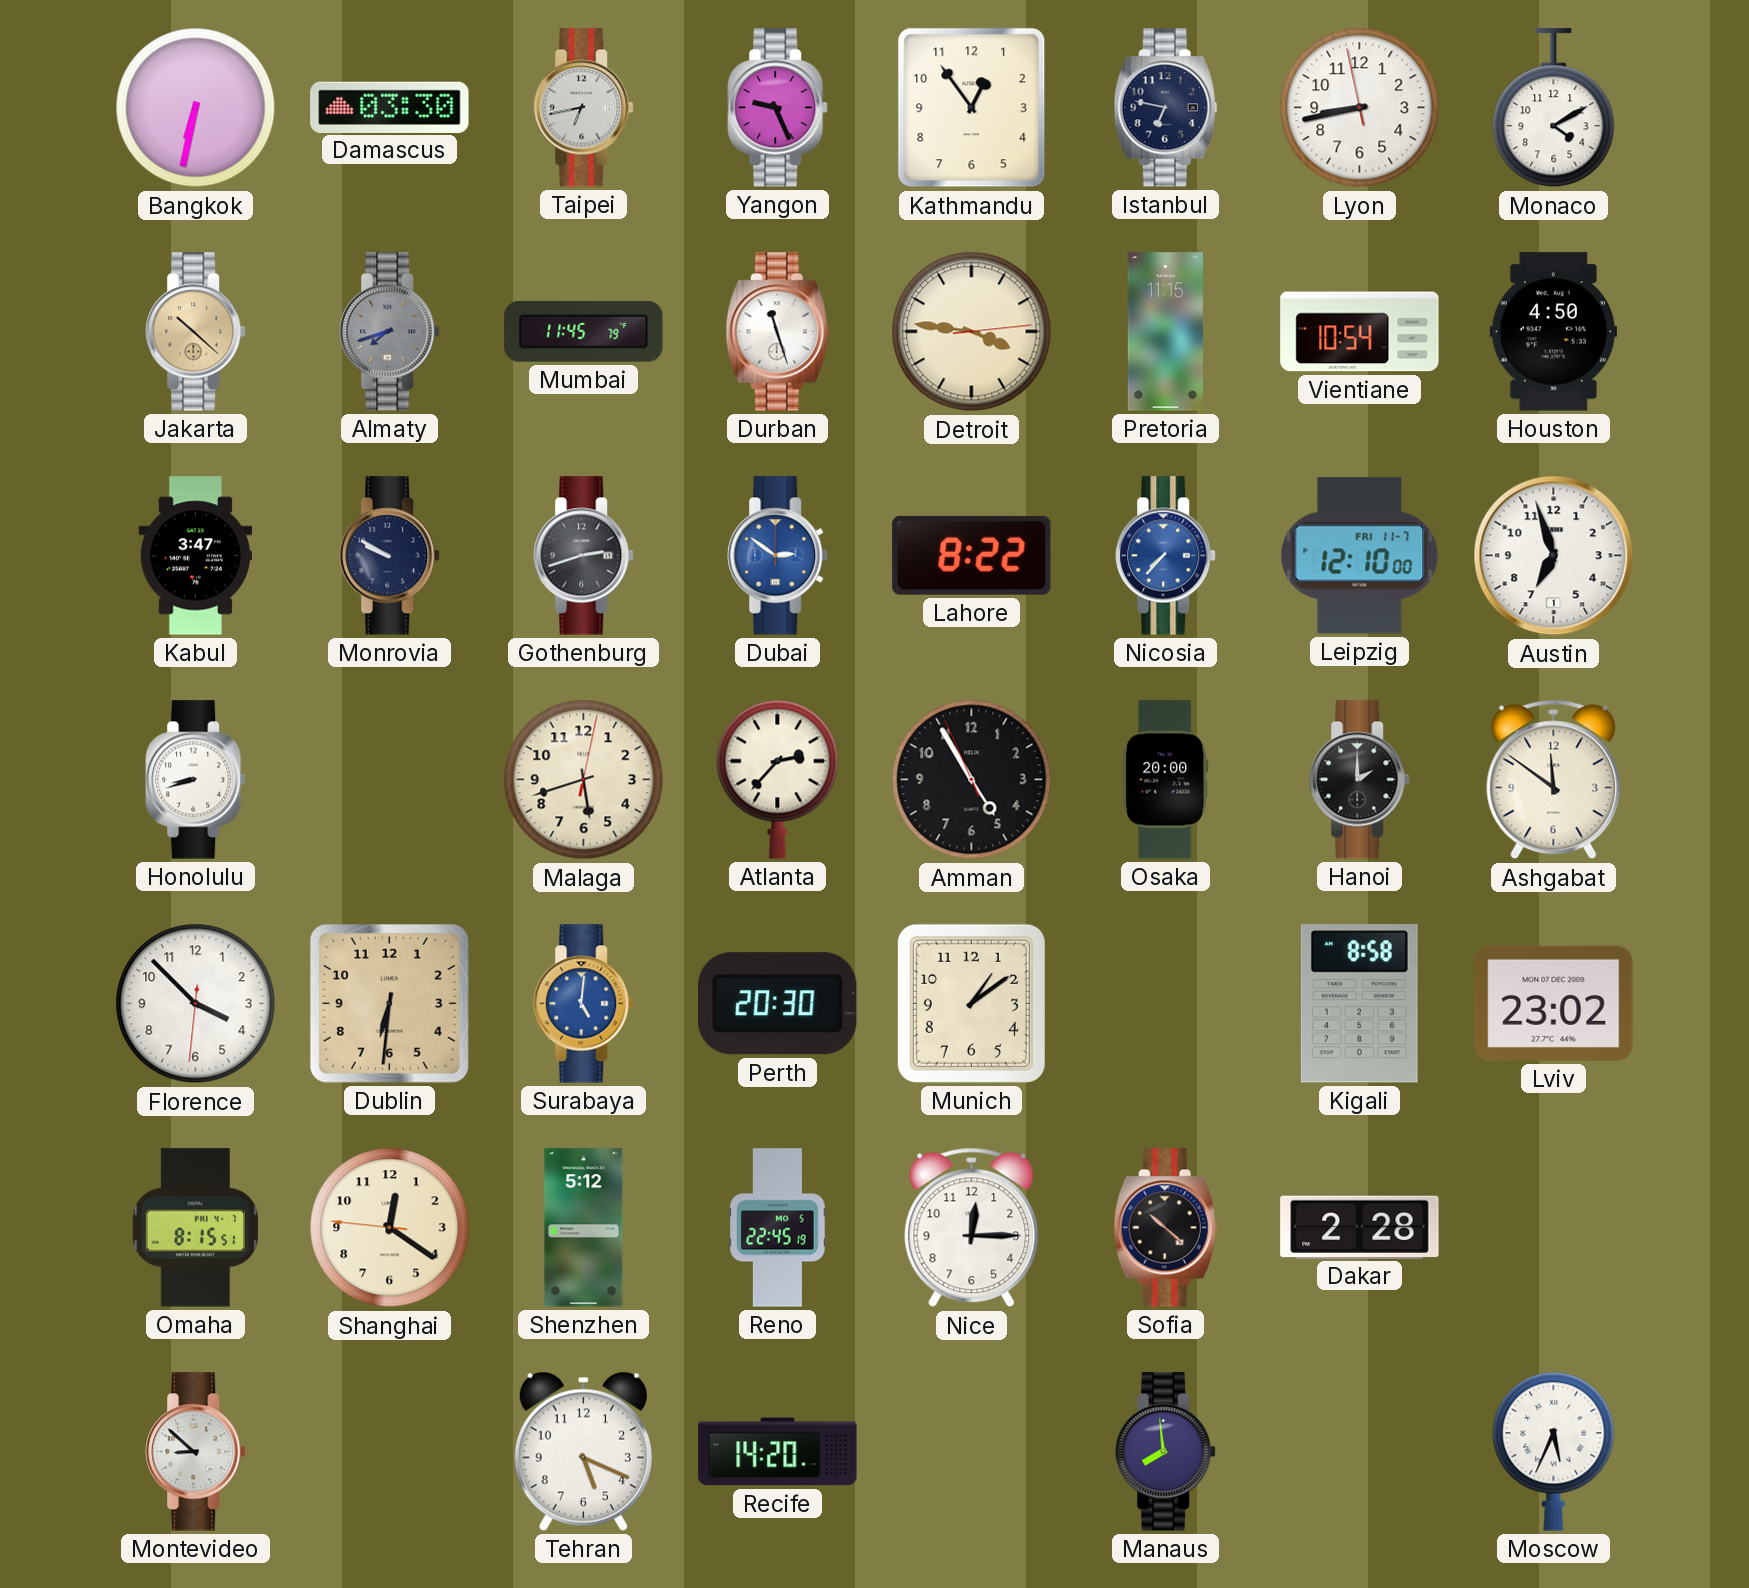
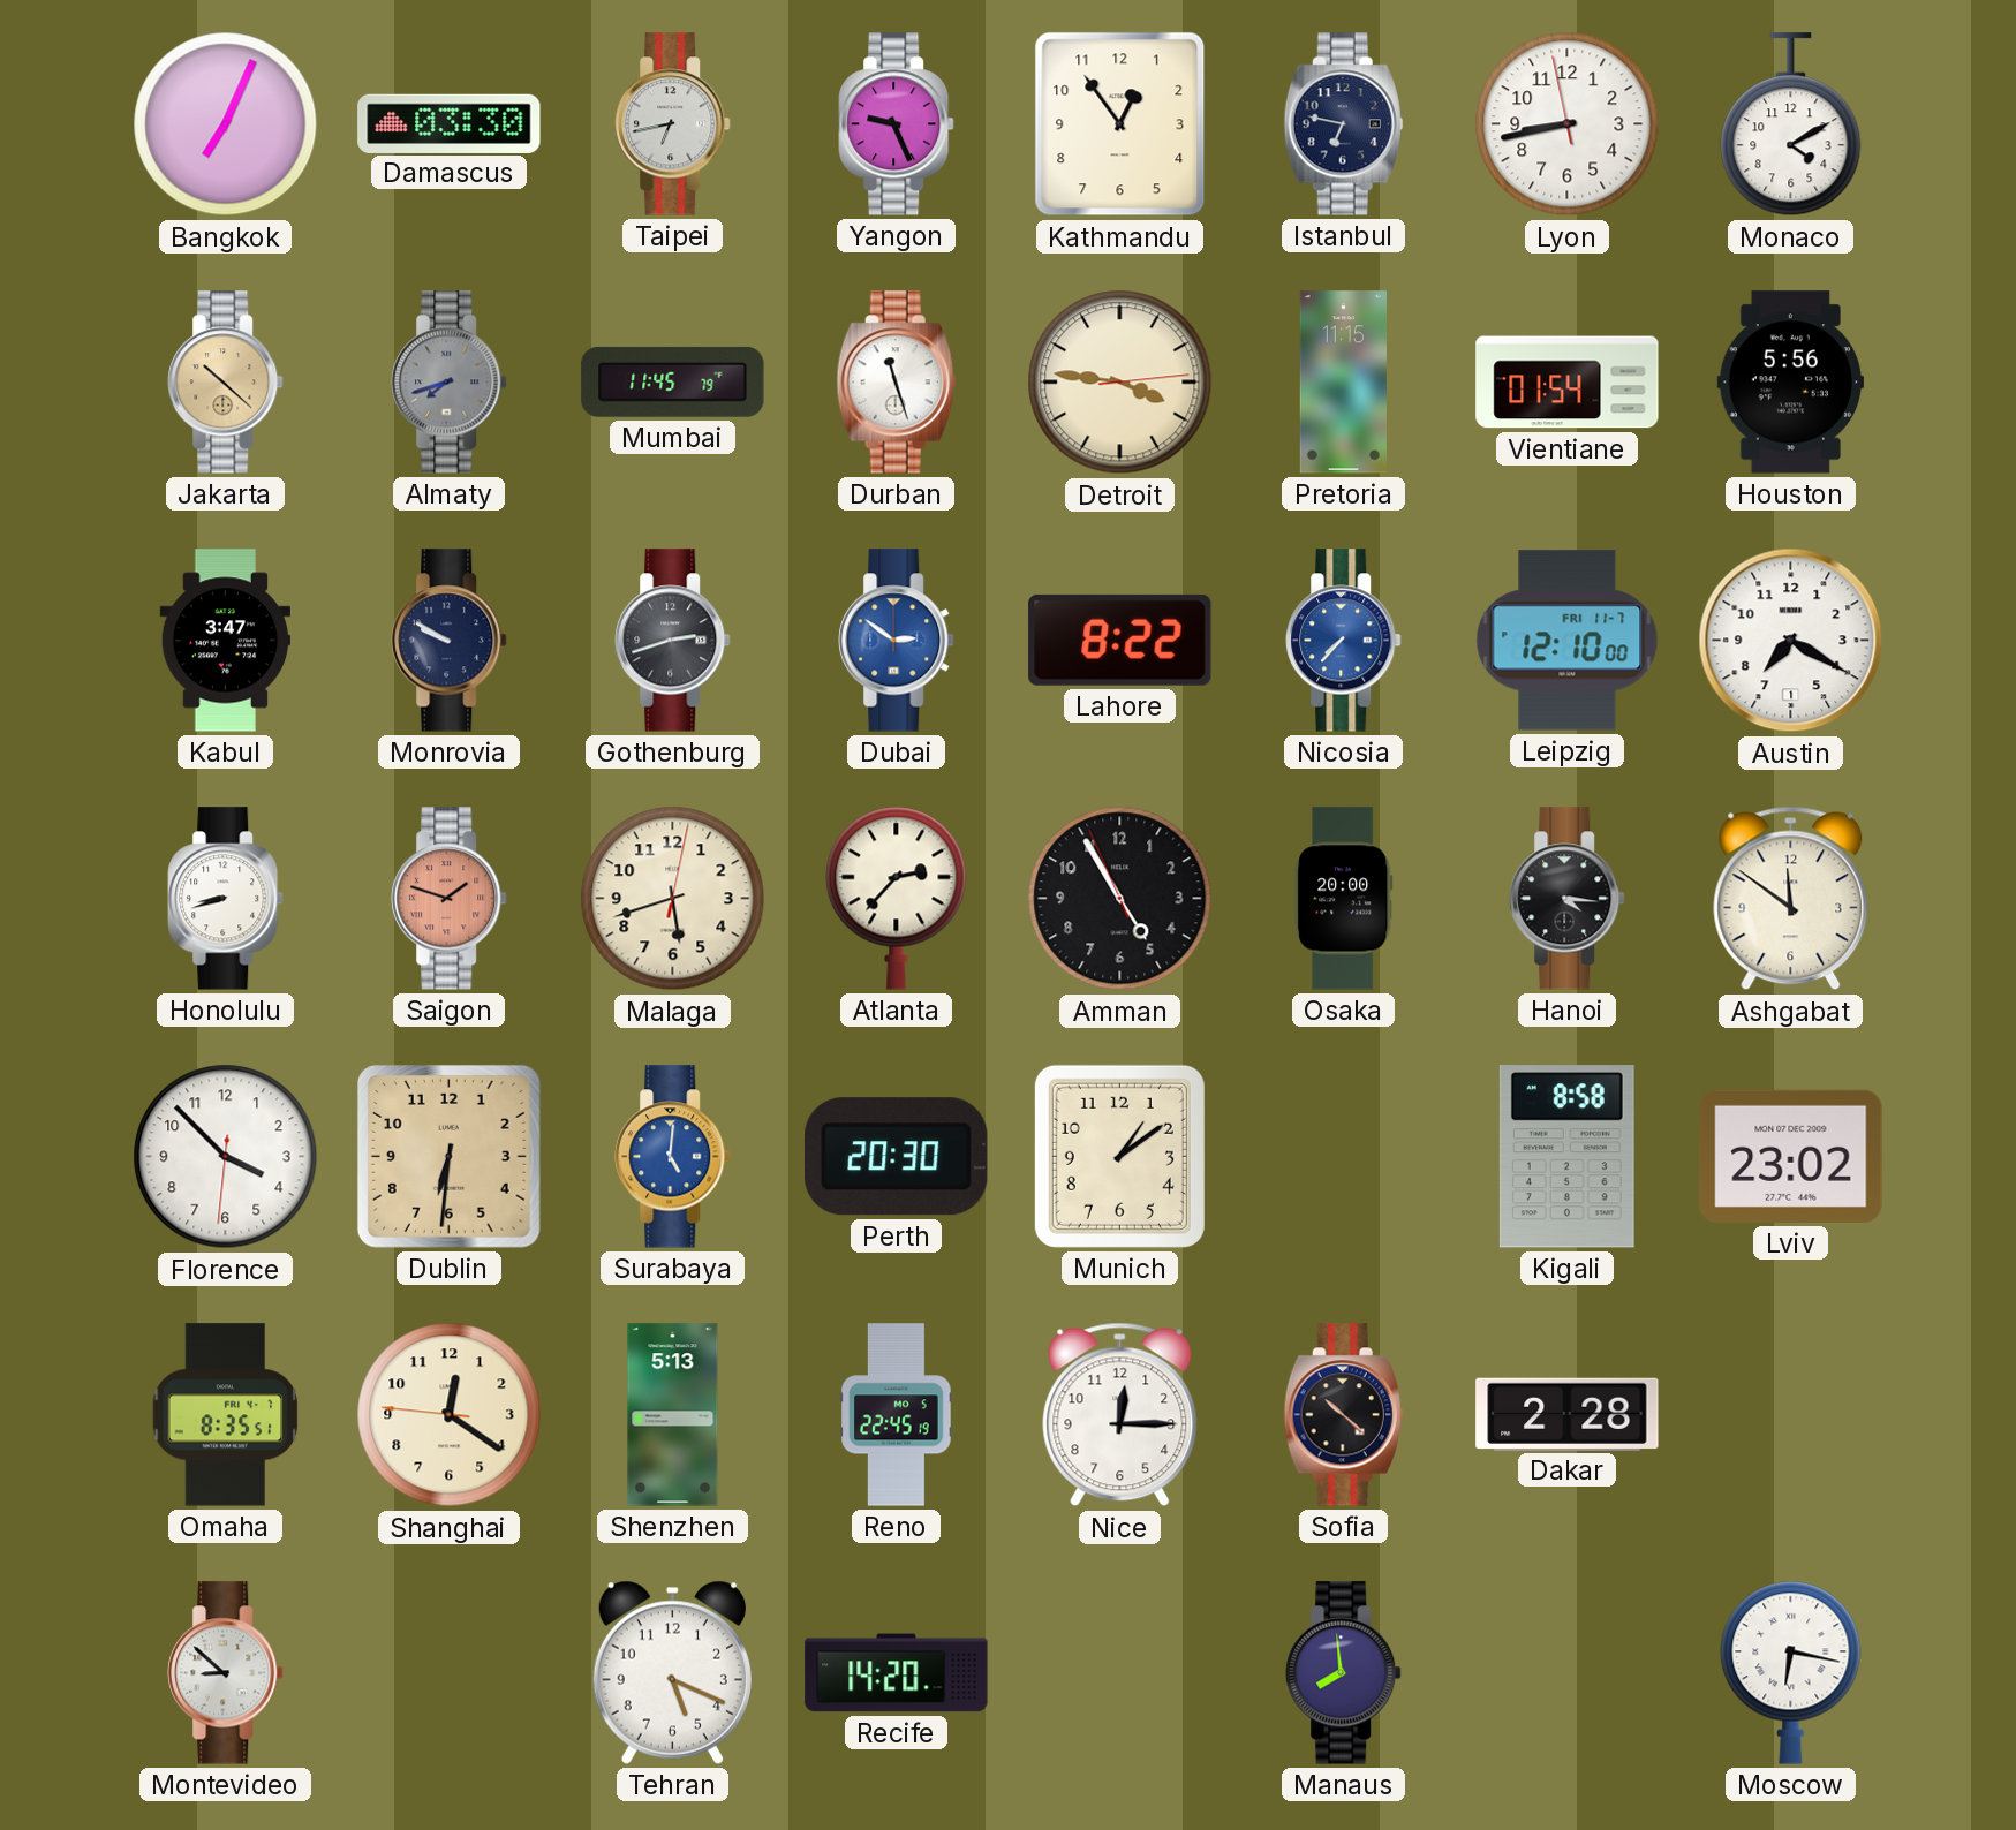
Bangkok: 6:32 -> 7:04
Vientiane: 10:54 -> 01:54
Houston: 4:50 -> 5:56
Austin: 6:57 -> 7:20
Saigon: none -> 1:48
Hanoi: 2:00 -> 4:16
Omaha: 8:15 -> 8:35
Shenzhen: 5:12 -> 5:13
Moscow: 5:34 -> 6:17
